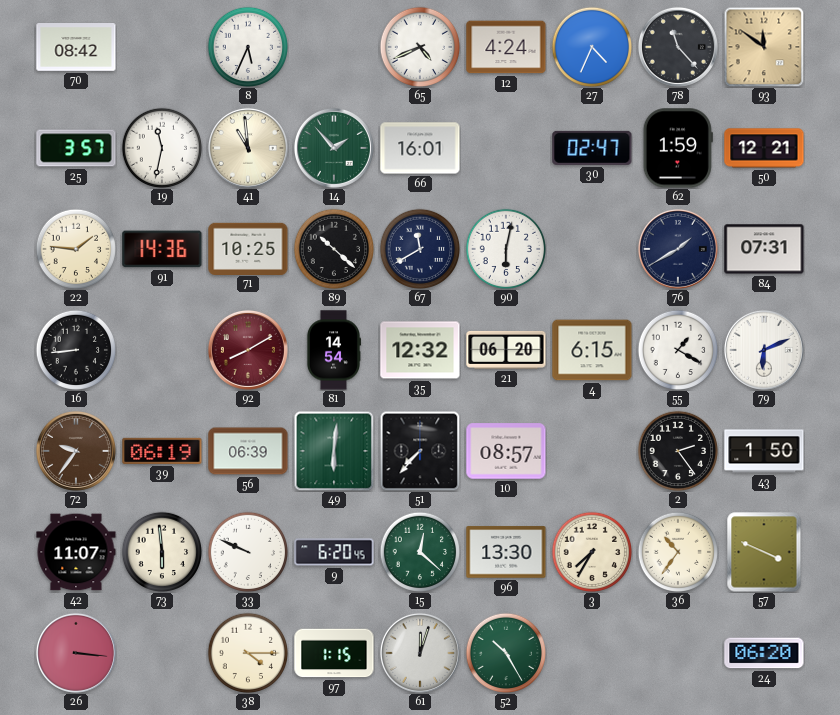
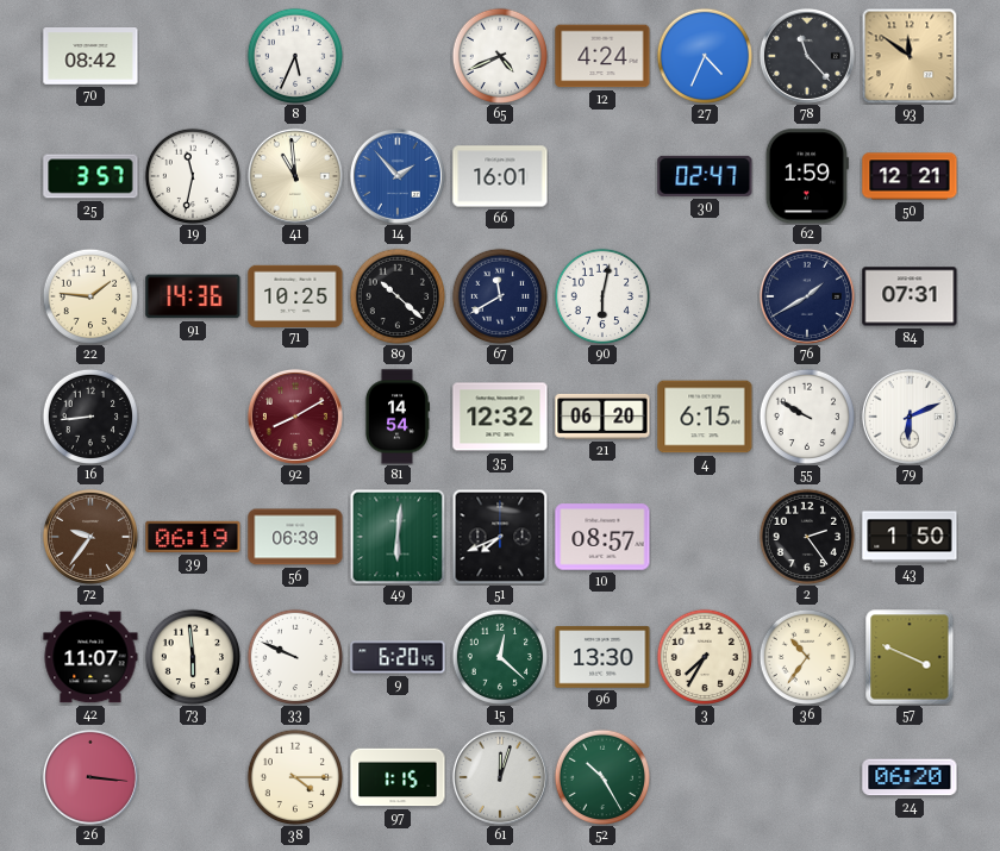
14 dial: green -> blue
55: 1:20 -> 9:50
51: 7:37 -> 7:41
